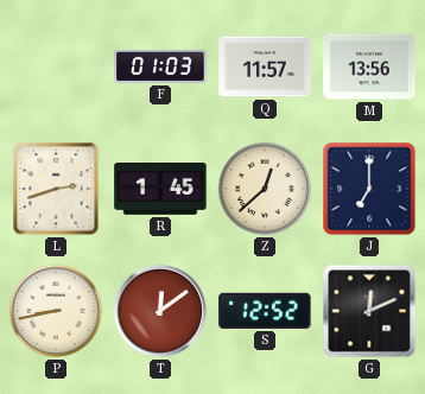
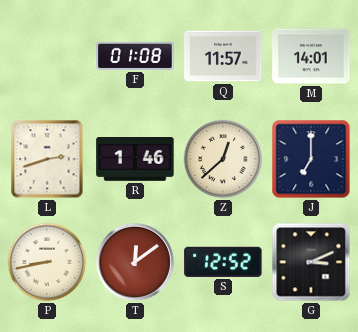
F: 01:03 -> 01:08
M: 13:56 -> 14:01
R: 1:45 -> 1:46
G: 12:11 -> 3:11
